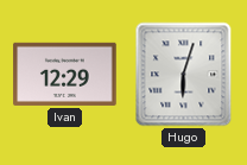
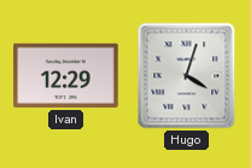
Hugo: 6:03 -> 4:03
